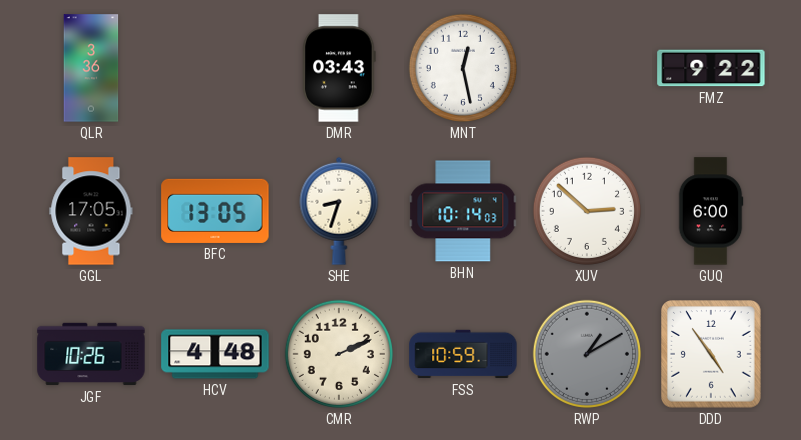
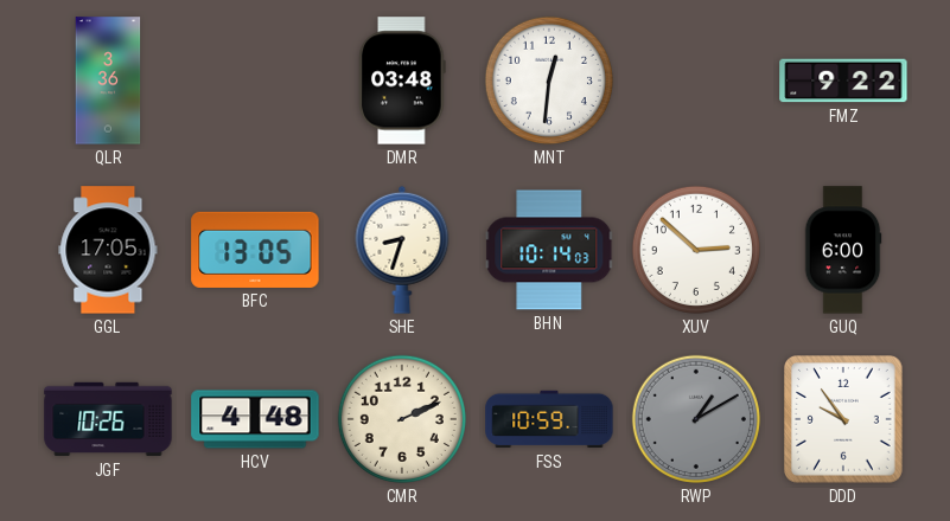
DMR: 03:43 -> 03:48
MNT: 12:28 -> 12:31
DDD: 4:54 -> 9:54
